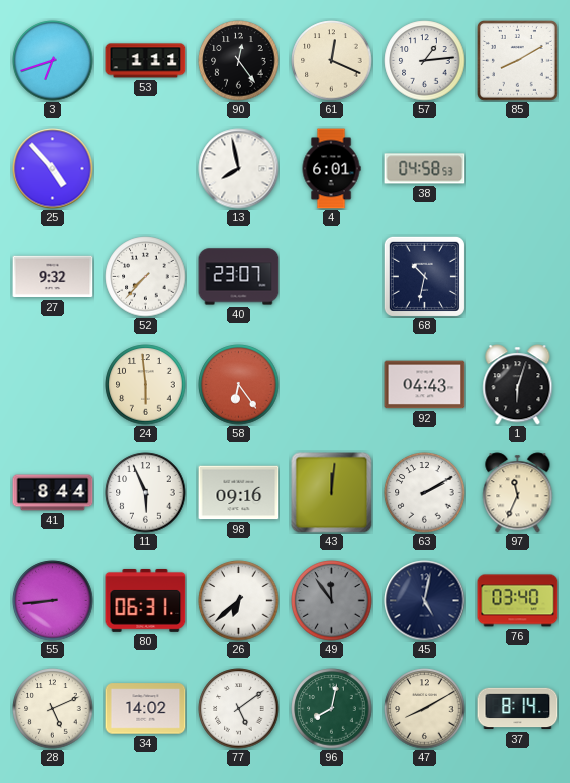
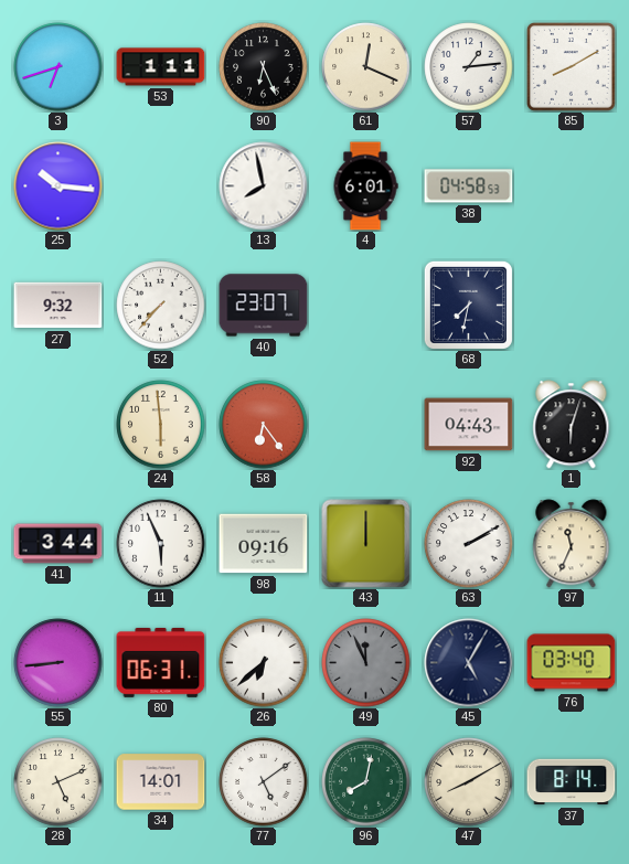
90: 12:24 -> 6:26
25: 4:53 -> 10:16
68: 10:32 -> 7:32
41: 8:44 -> 3:44
43: 12:01 -> 12:00
49: 11:54 -> 11:56
45: 5:02 -> 5:05
34: 14:02 -> 14:01
